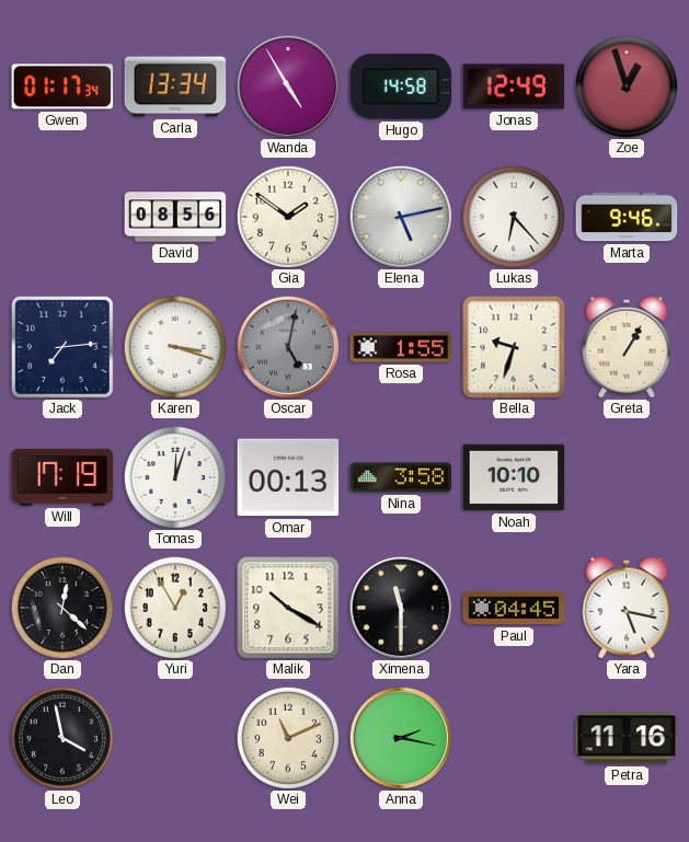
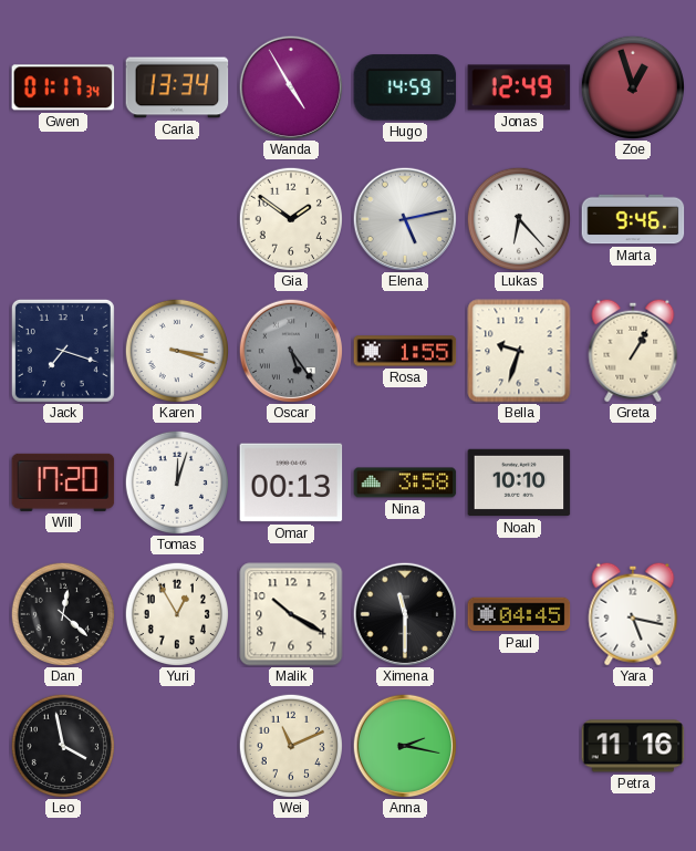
Hugo: 14:58 -> 14:59
David: 08:56 -> none
Jack: 7:14 -> 7:18
Oscar: 5:02 -> 5:24
Will: 17:19 -> 17:20
